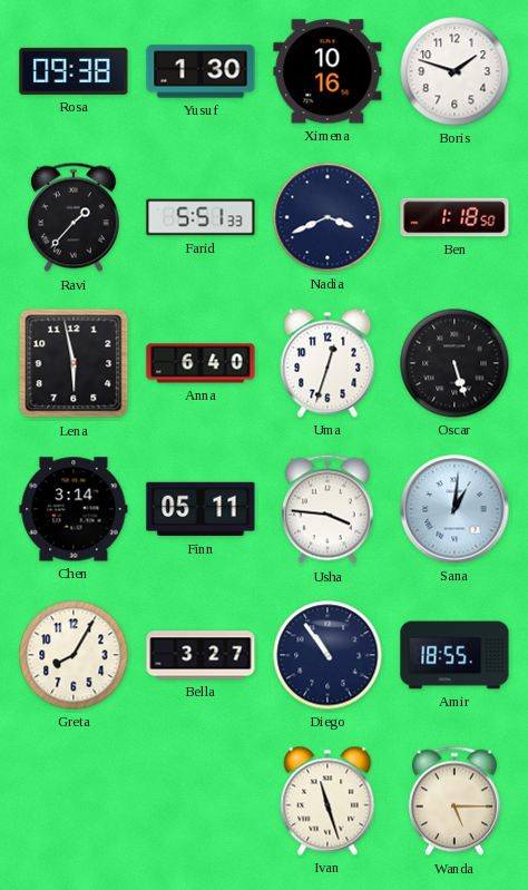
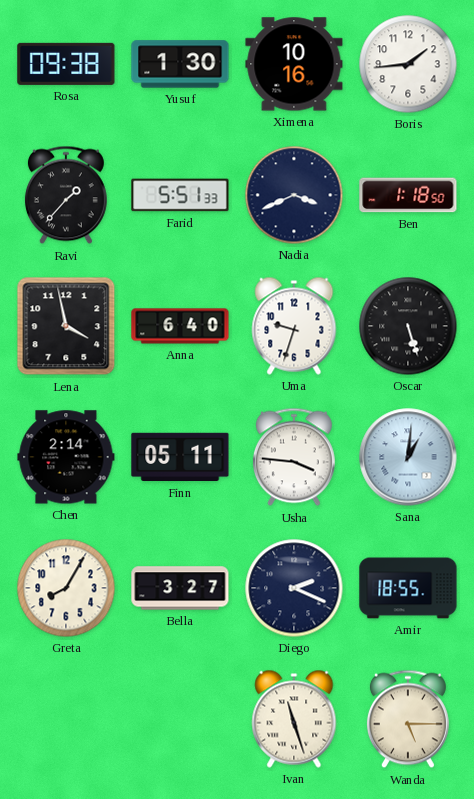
Boris: 1:48 -> 1:44
Lena: 5:58 -> 3:58
Uma: 12:33 -> 9:33
Chen: 3:14 -> 2:14
Diego: 10:54 -> 2:19
